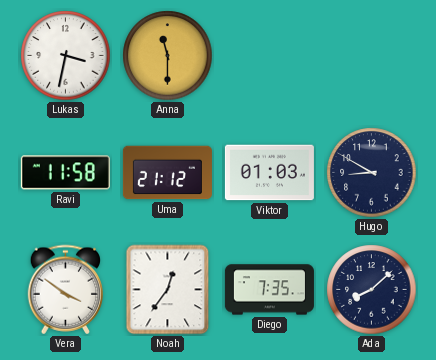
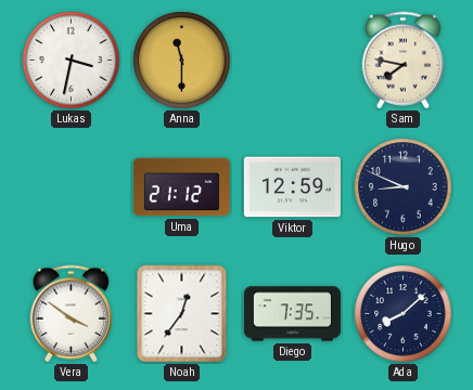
Sam: none -> 7:47
Ravi: 11:58 -> none
Viktor: 01:03 -> 12:59
Hugo: 8:50 -> 8:49
